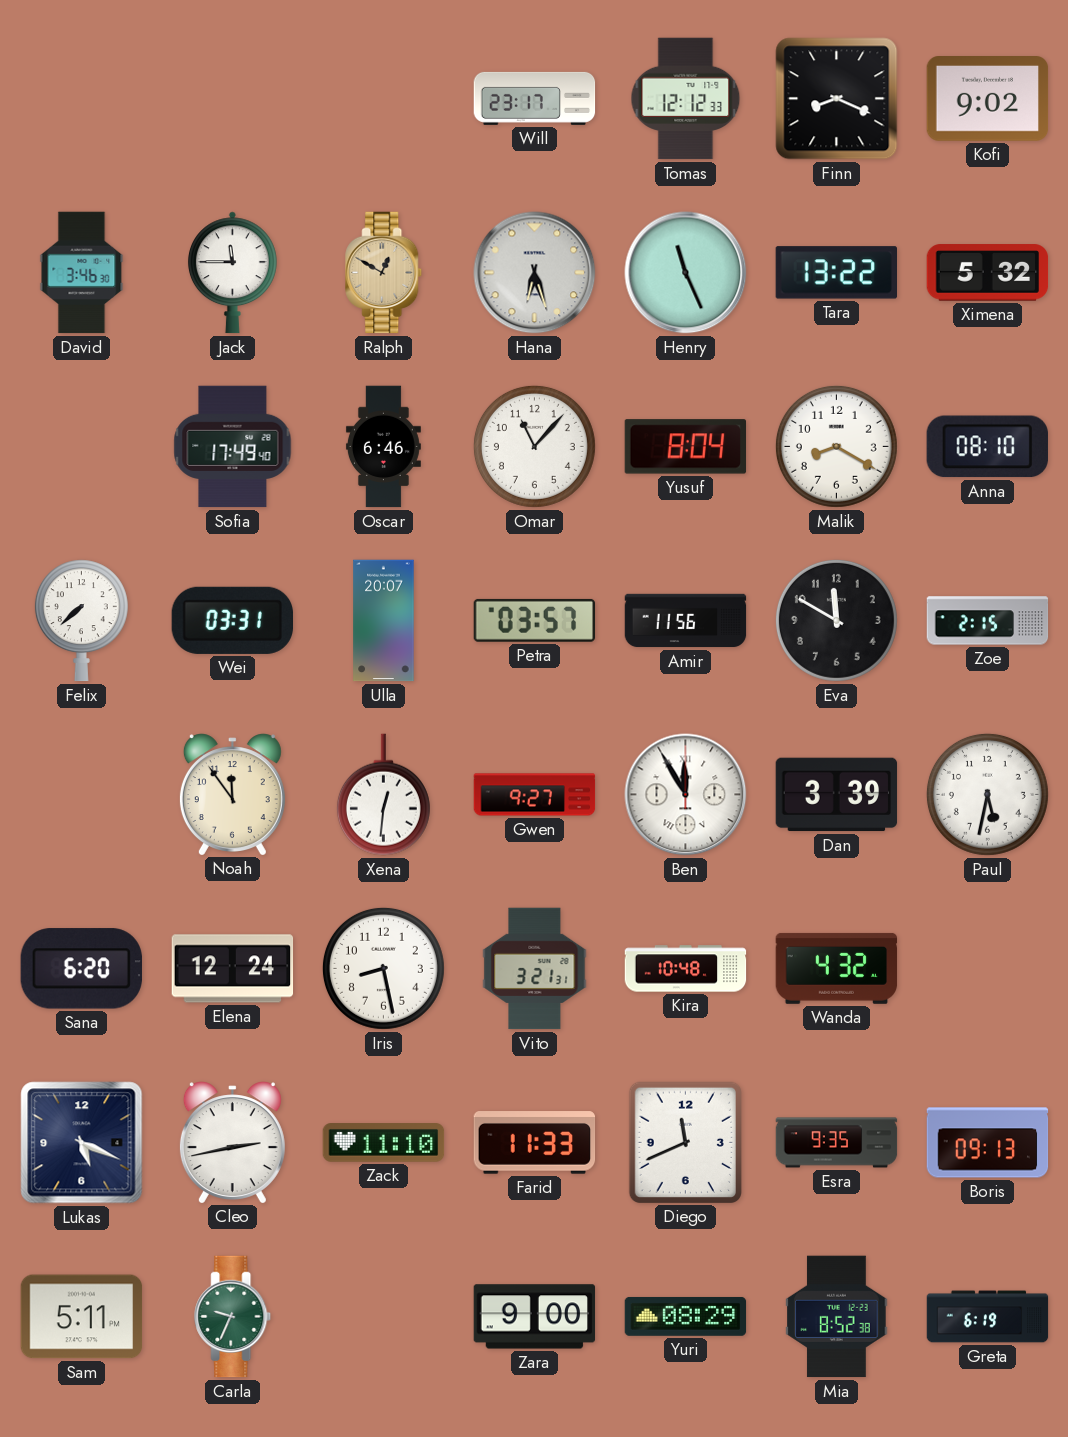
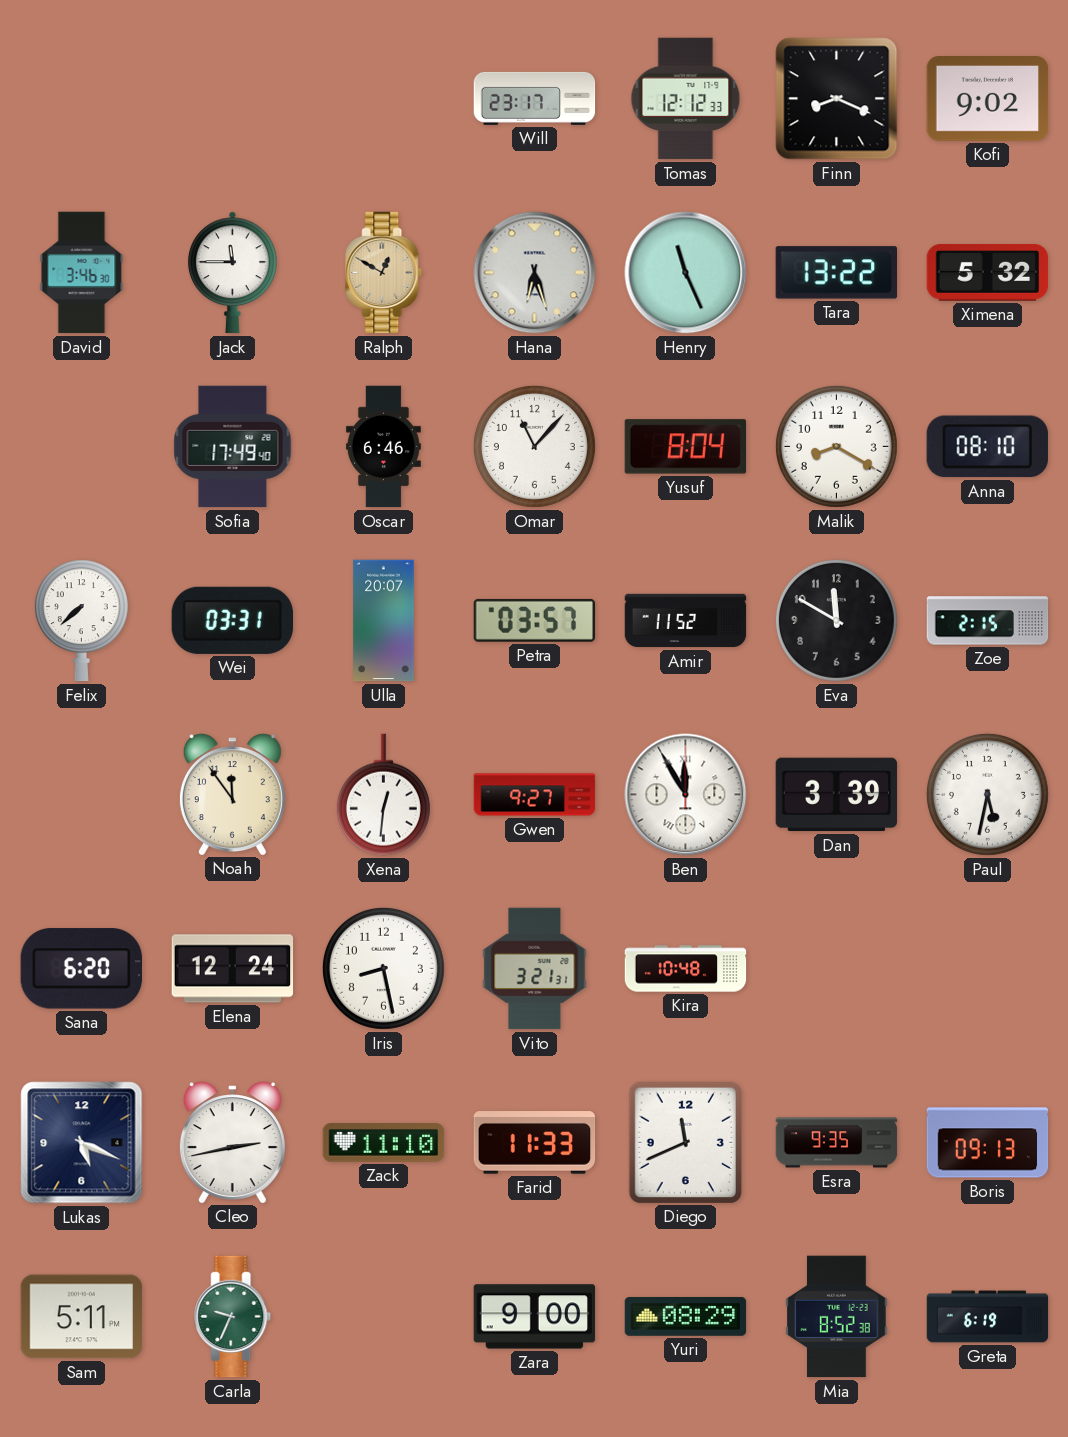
Amir: 11:56 -> 11:52
Wanda: 4:32 -> none
